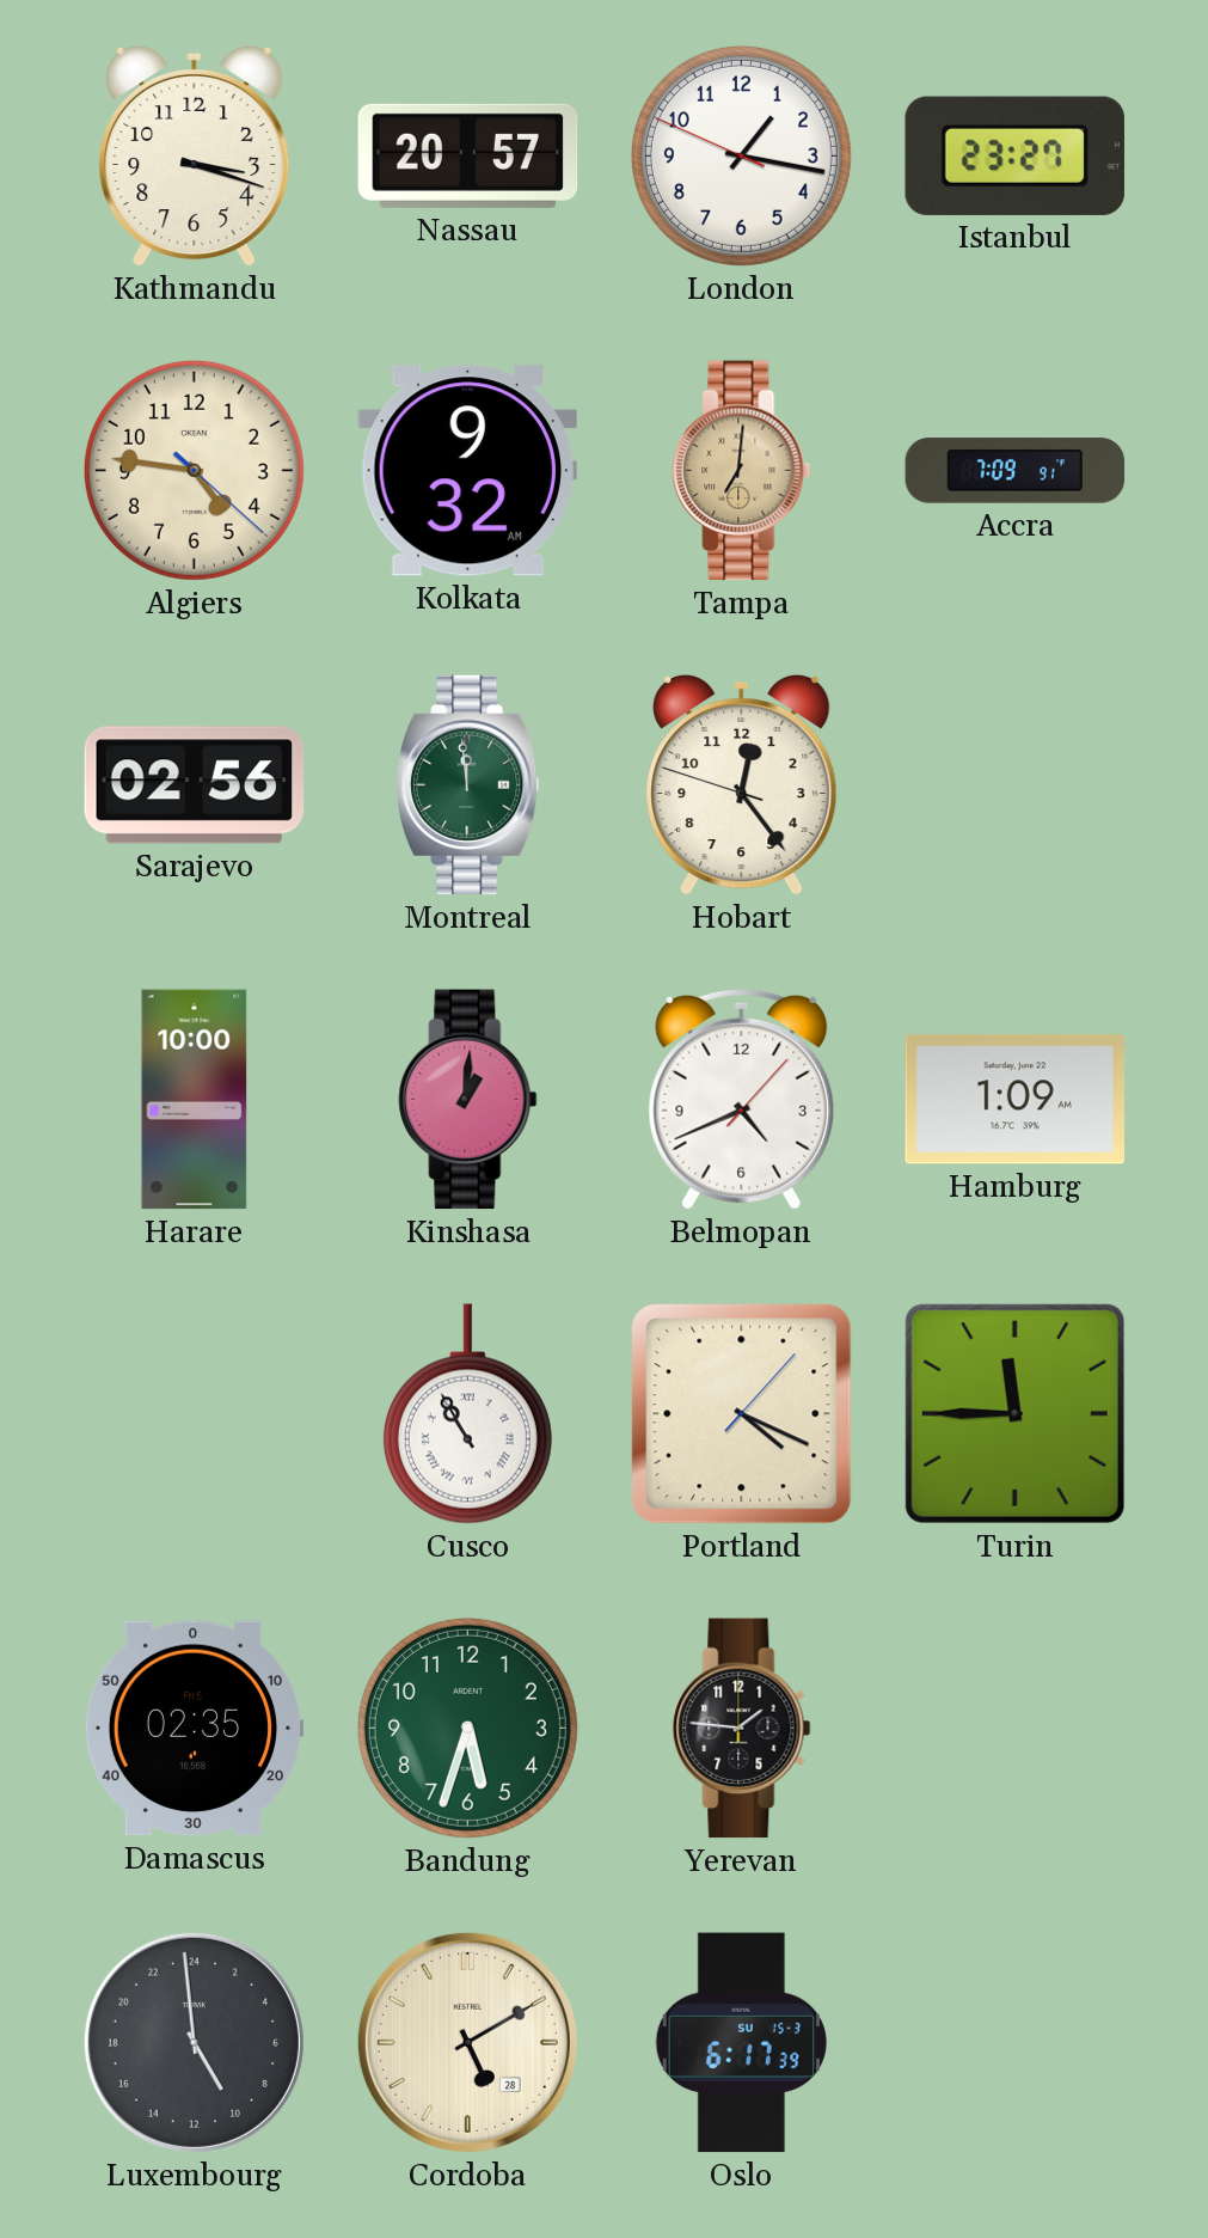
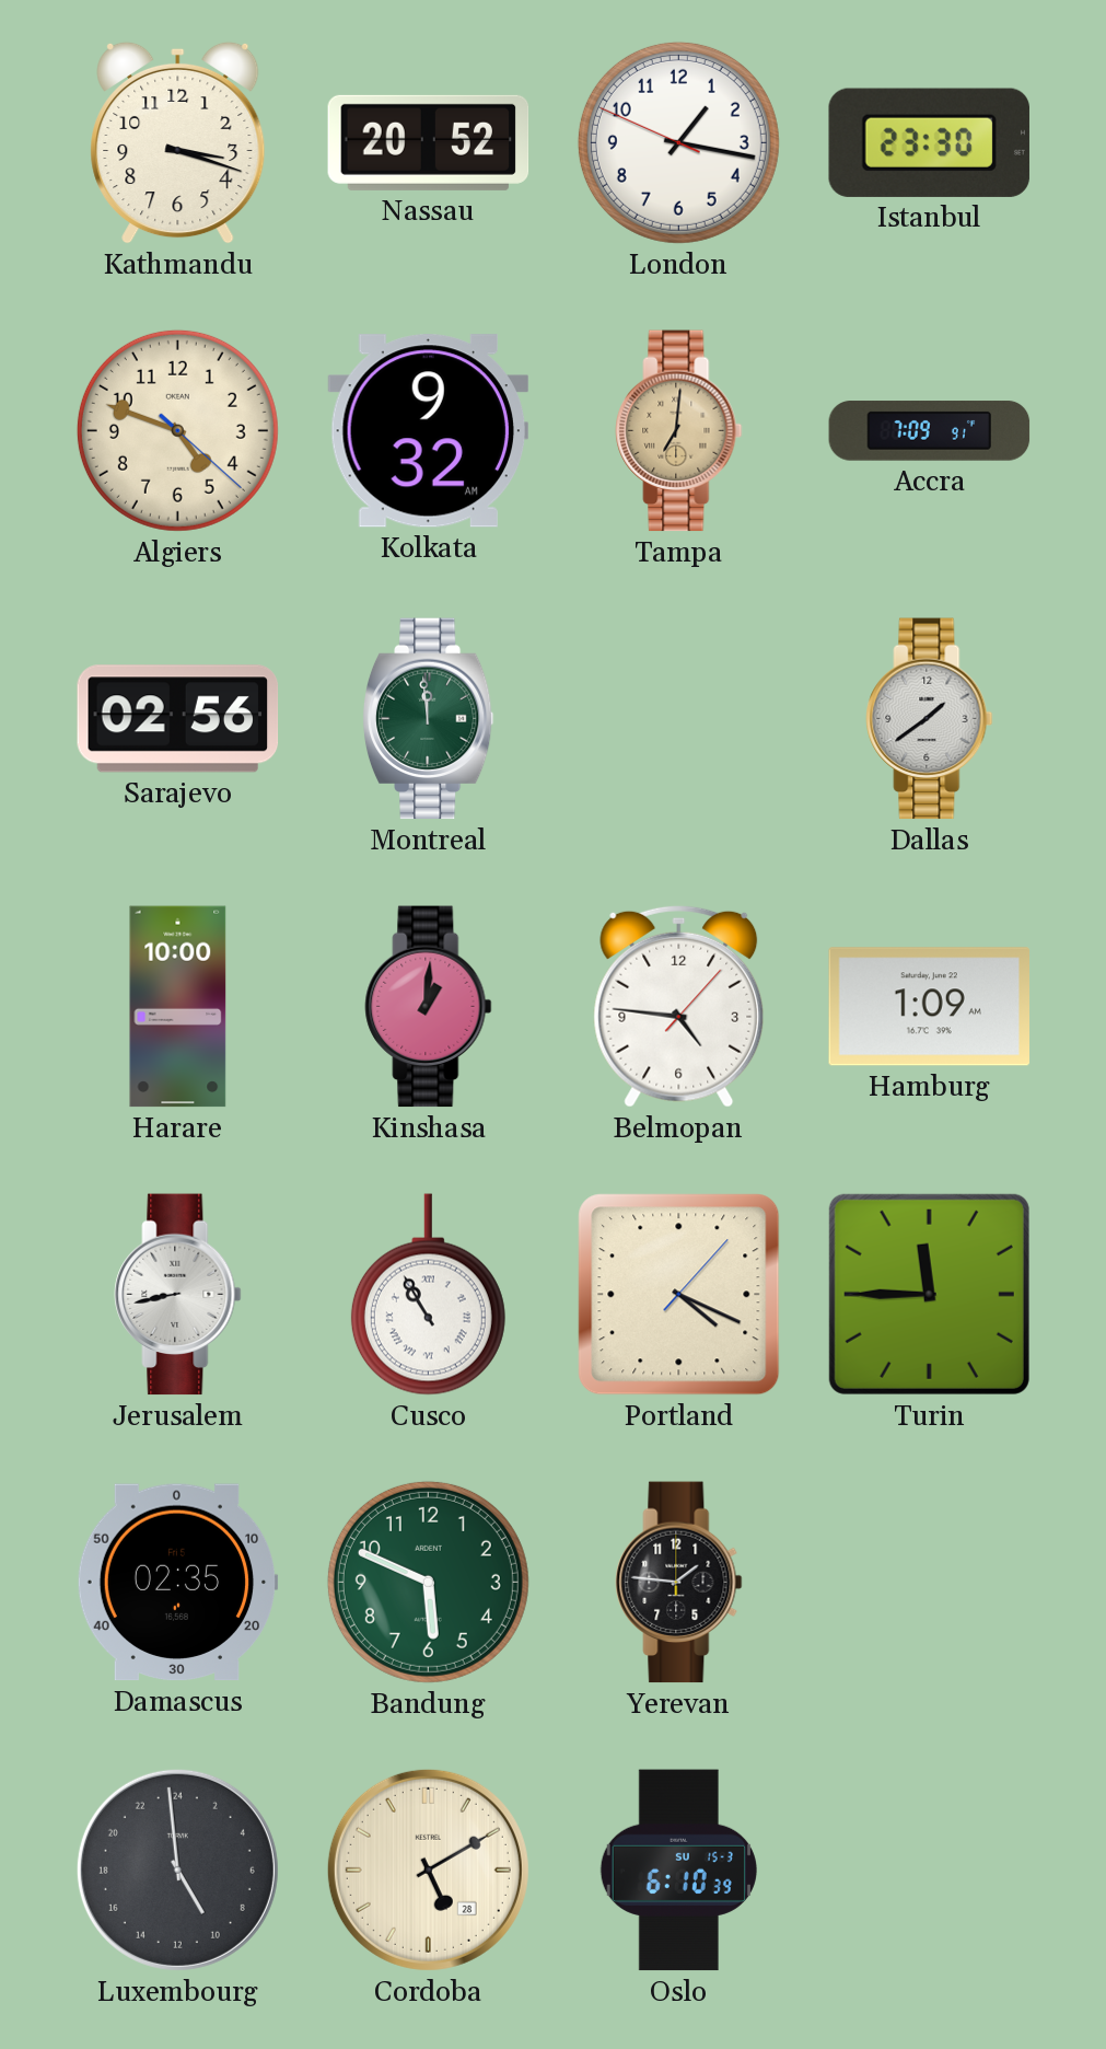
Nassau: 20:57 -> 20:52
Istanbul: 23:27 -> 23:30
Algiers: 4:46 -> 4:48
Hobart: 12:23 -> none
Dallas: none -> 1:39
Belmopan: 4:41 -> 4:46
Jerusalem: none -> 8:43
Bandung: 5:33 -> 5:49
Oslo: 6:17 -> 6:10
